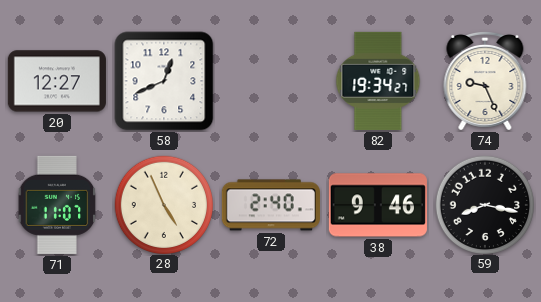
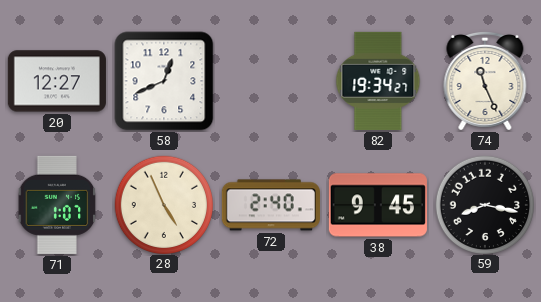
74: 9:26 -> 11:26
71: 11:07 -> 1:07
38: 9:46 -> 9:45
